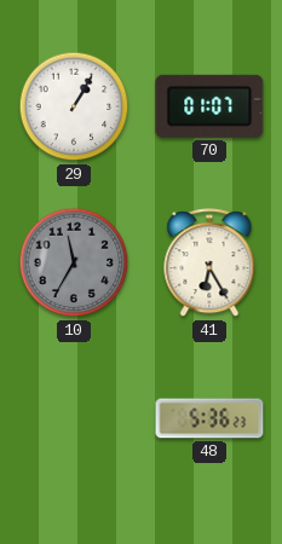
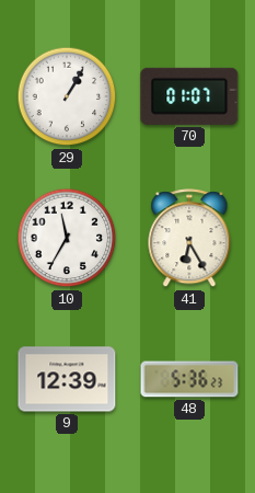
10 dial: grey -> white
9: none -> 12:39
